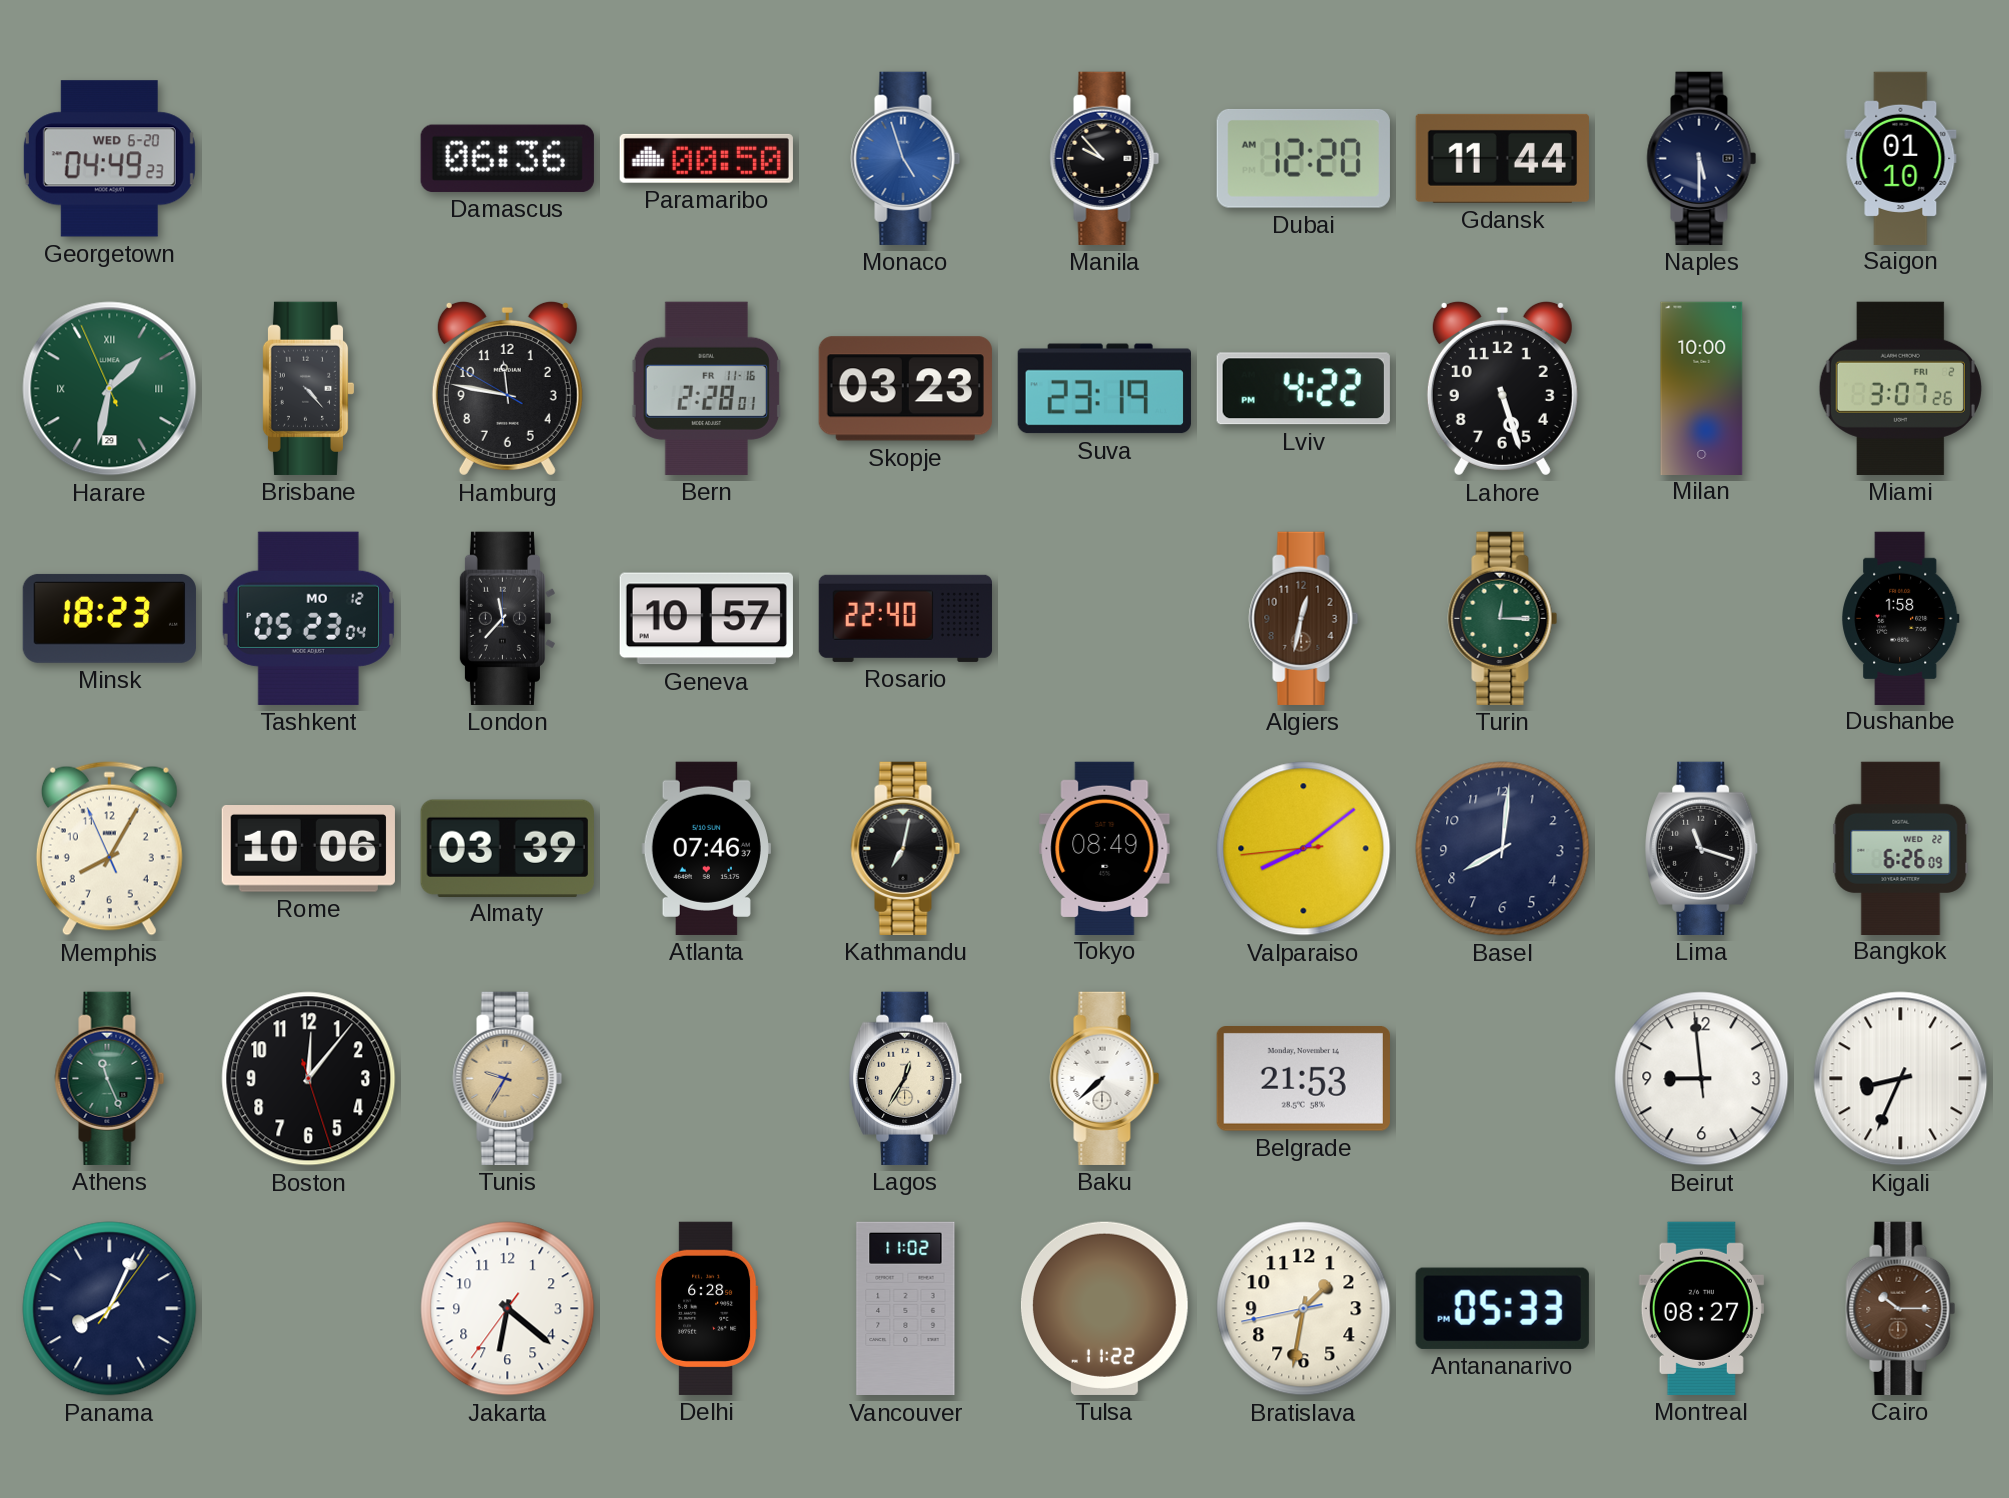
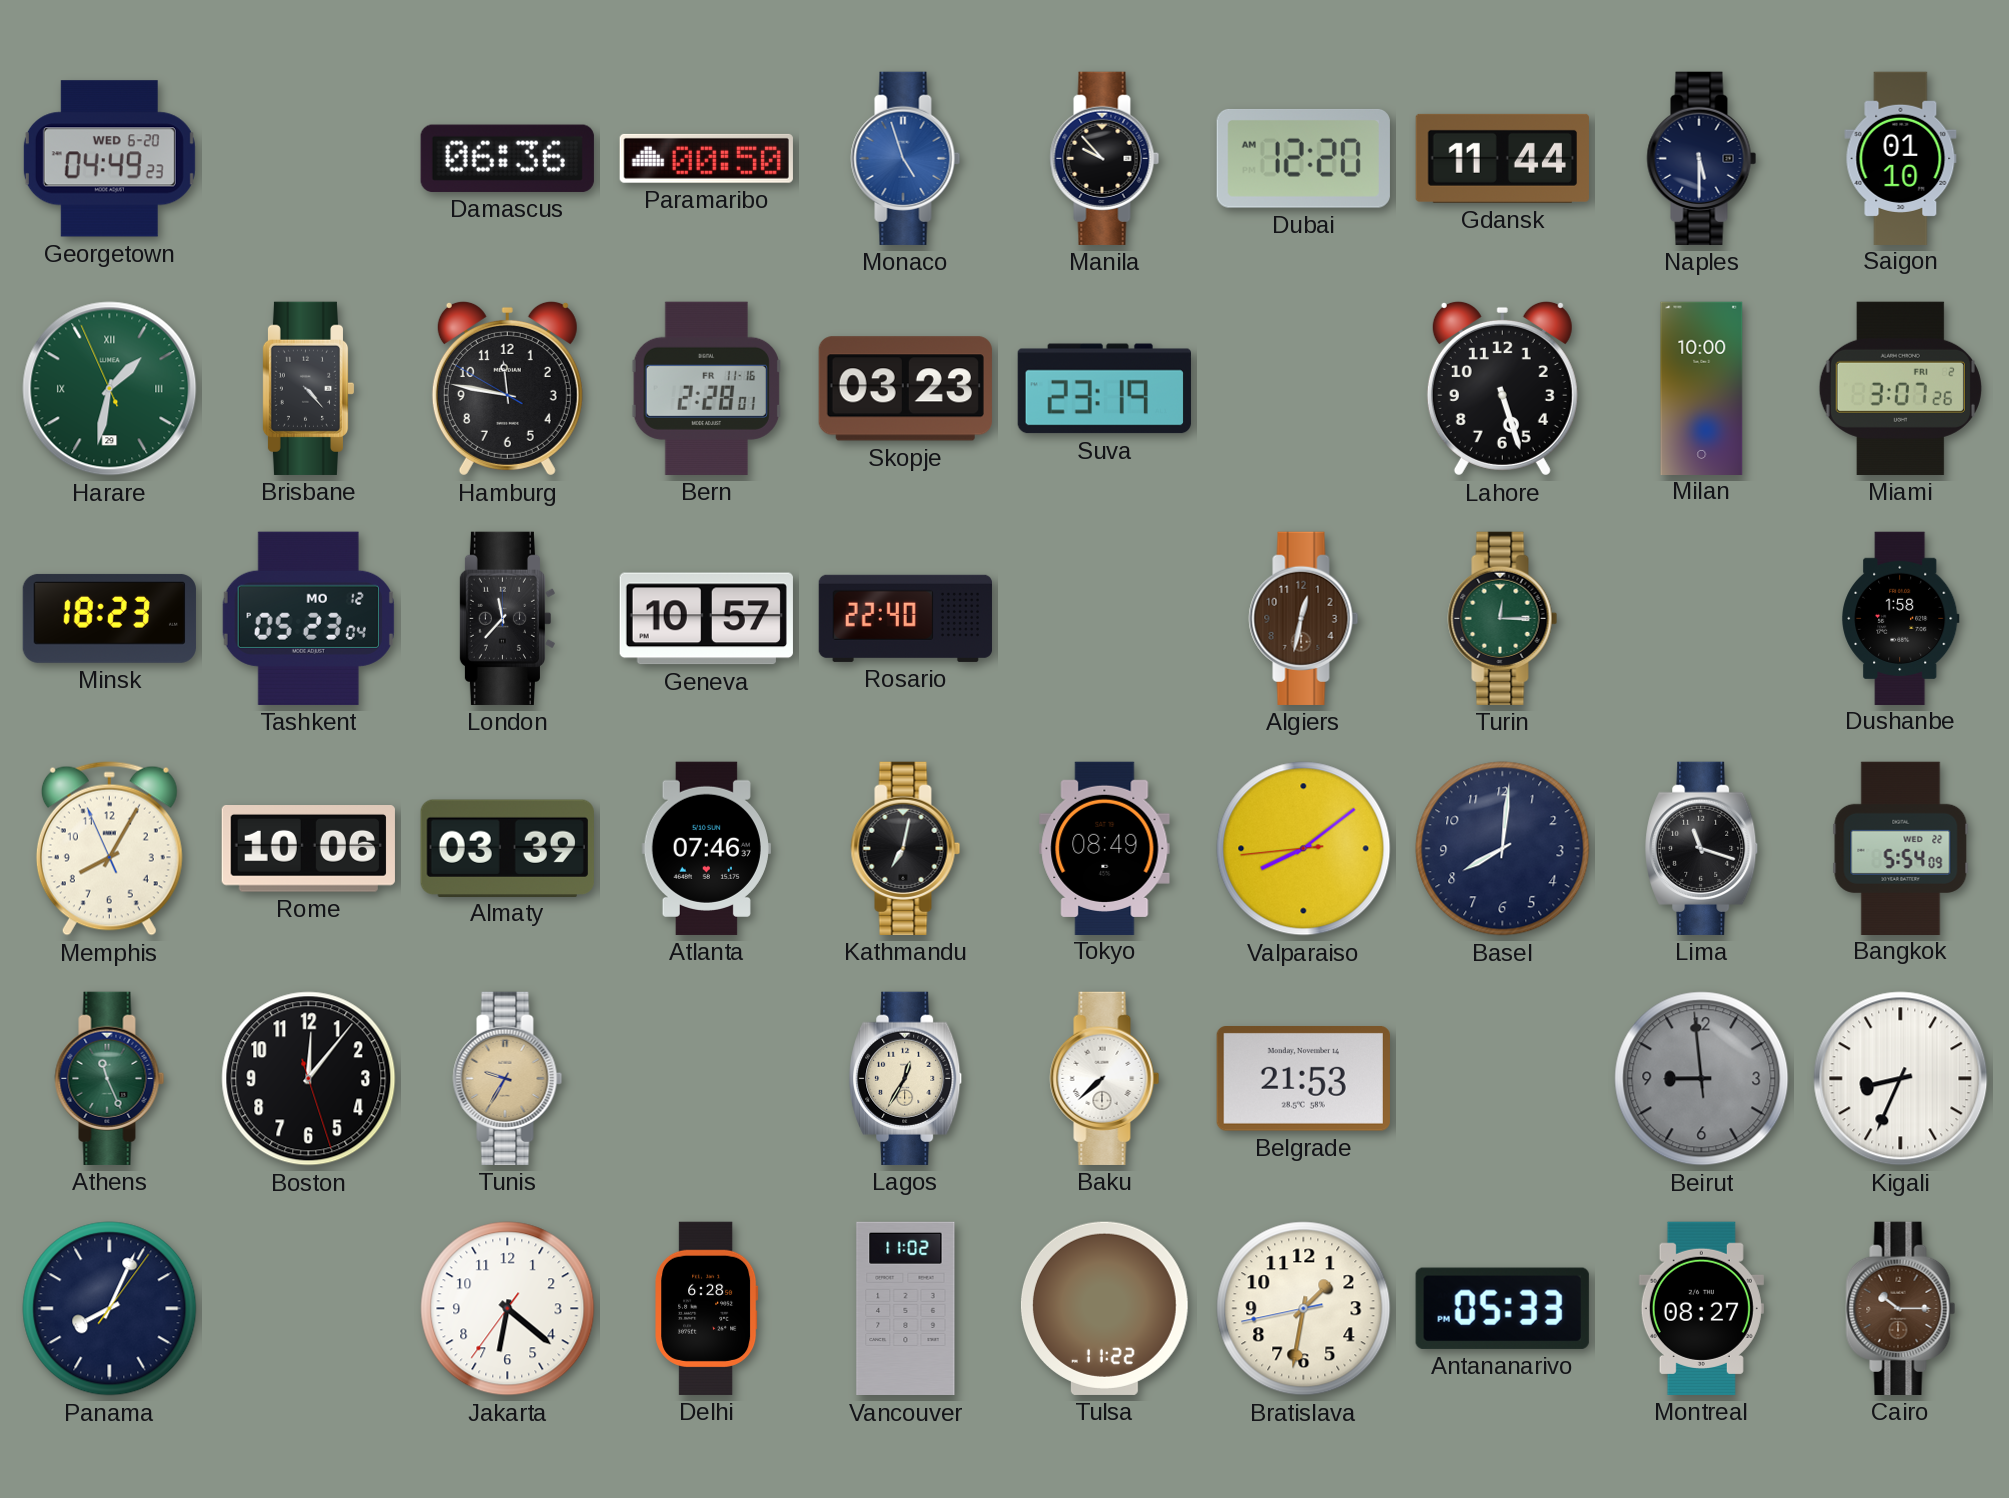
Lviv: 4:22 -> none
Bangkok: 6:26 -> 5:54
Beirut dial: white -> grey
